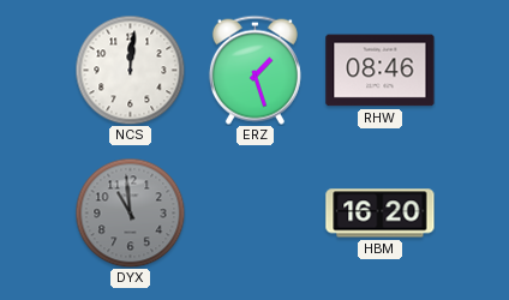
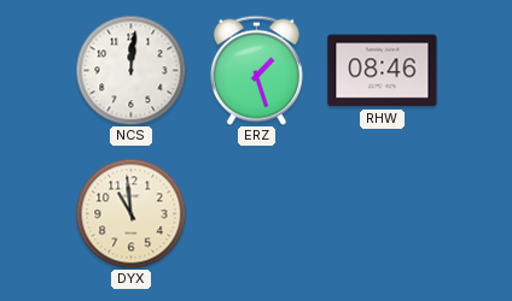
DYX dial: grey -> cream
HBM: 16:20 -> none
